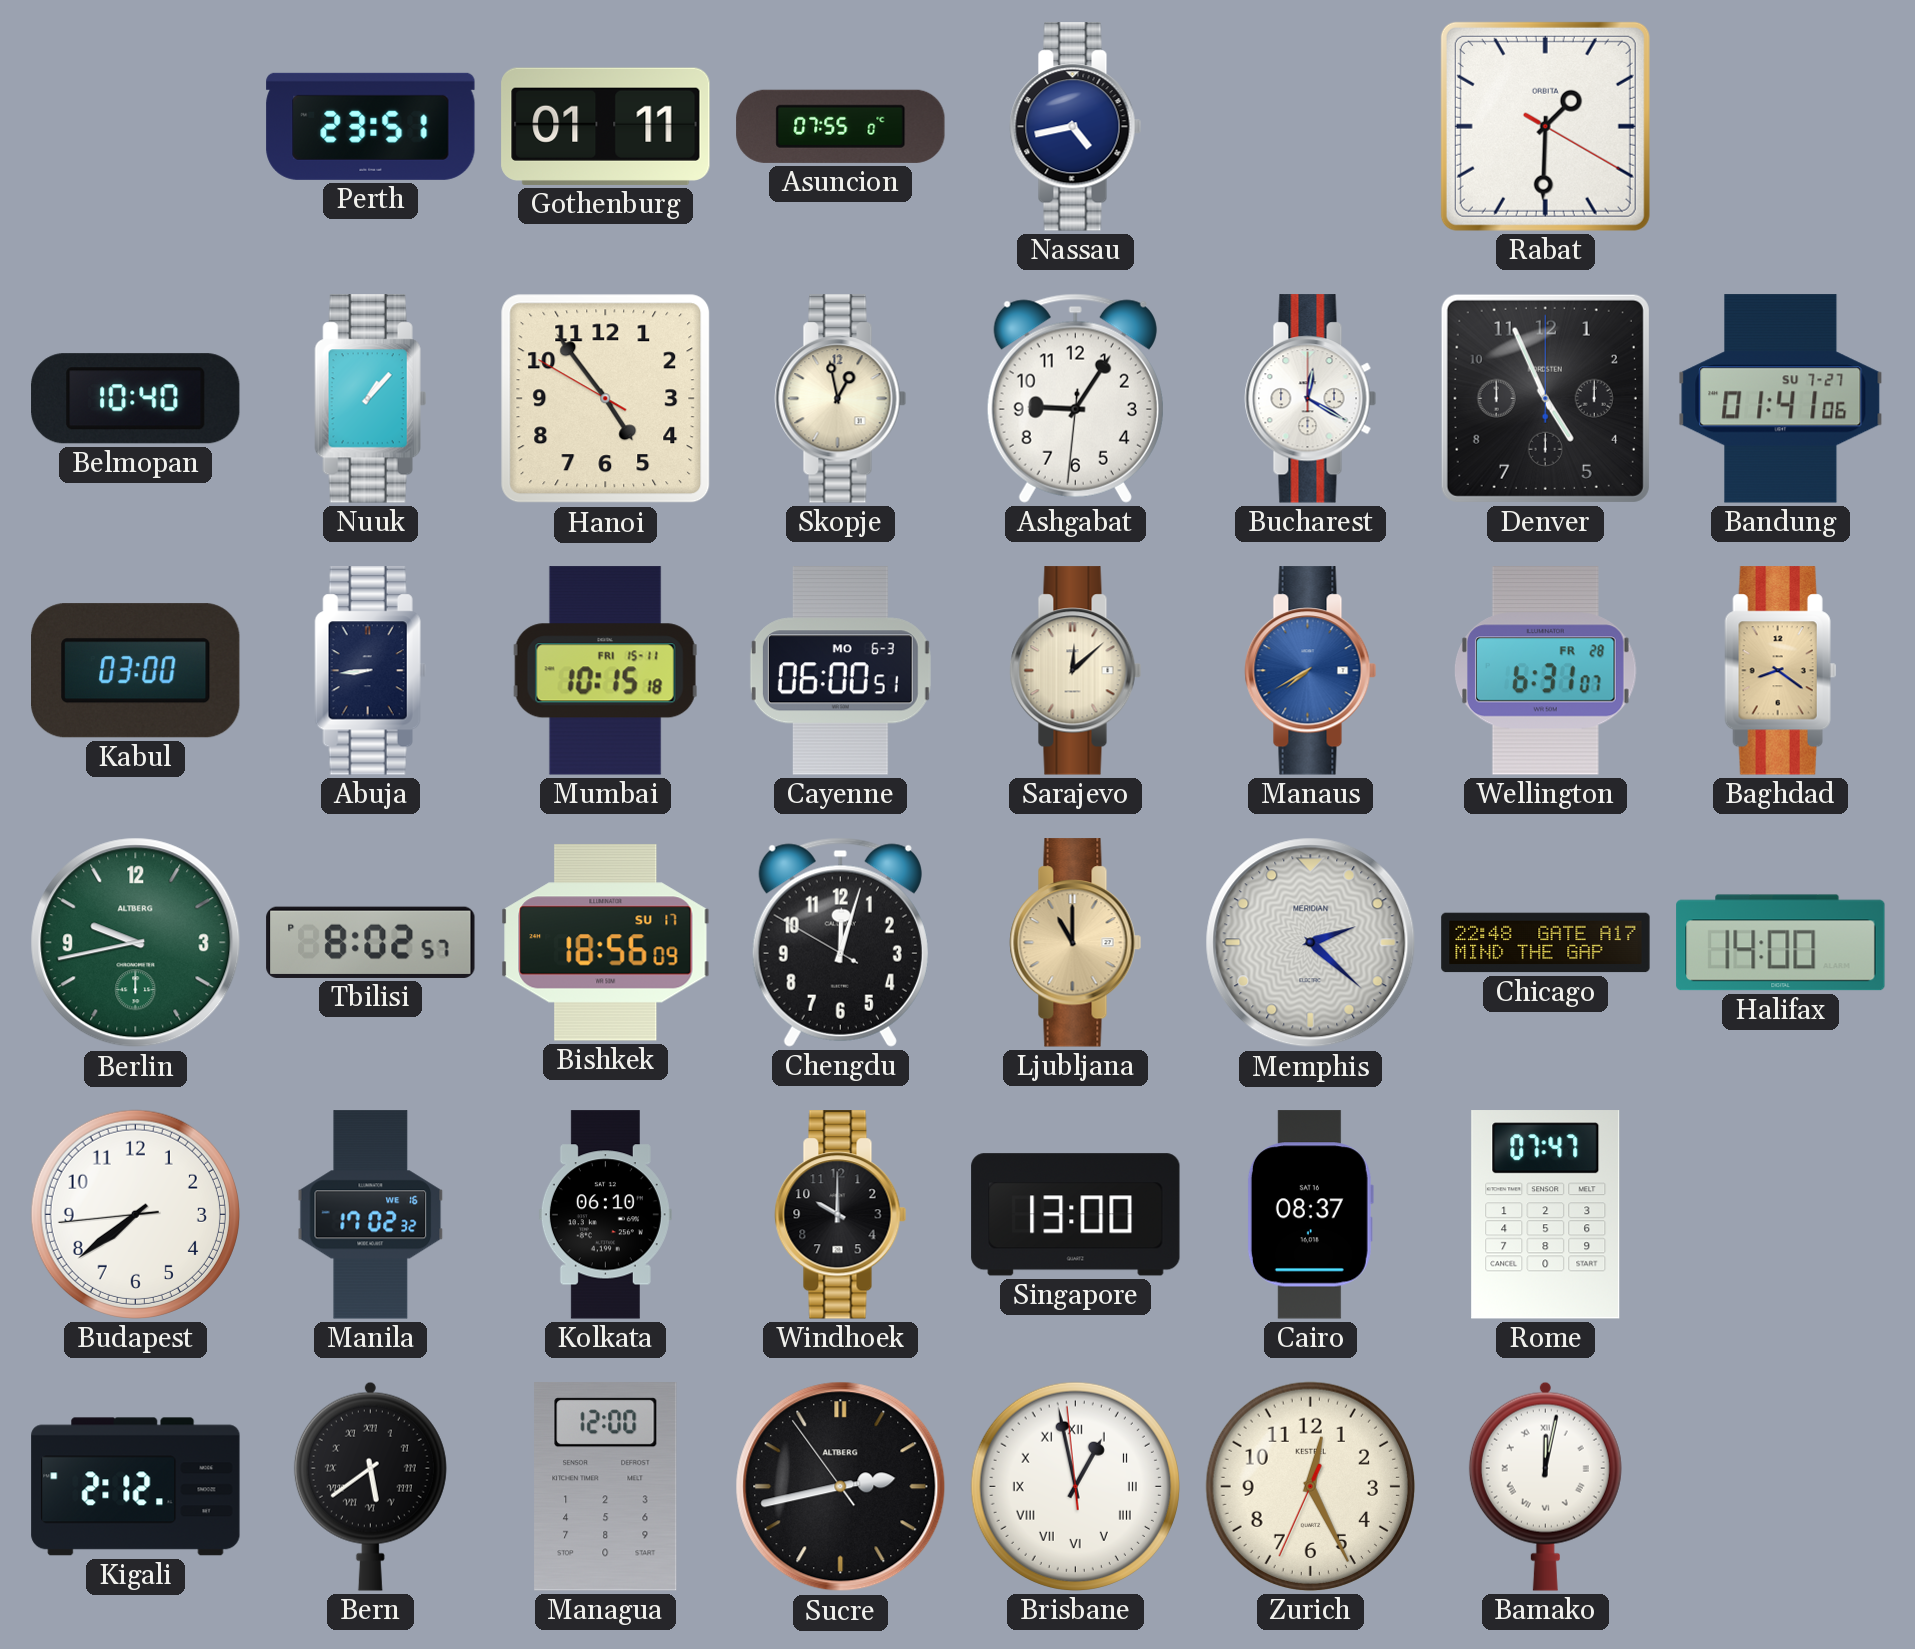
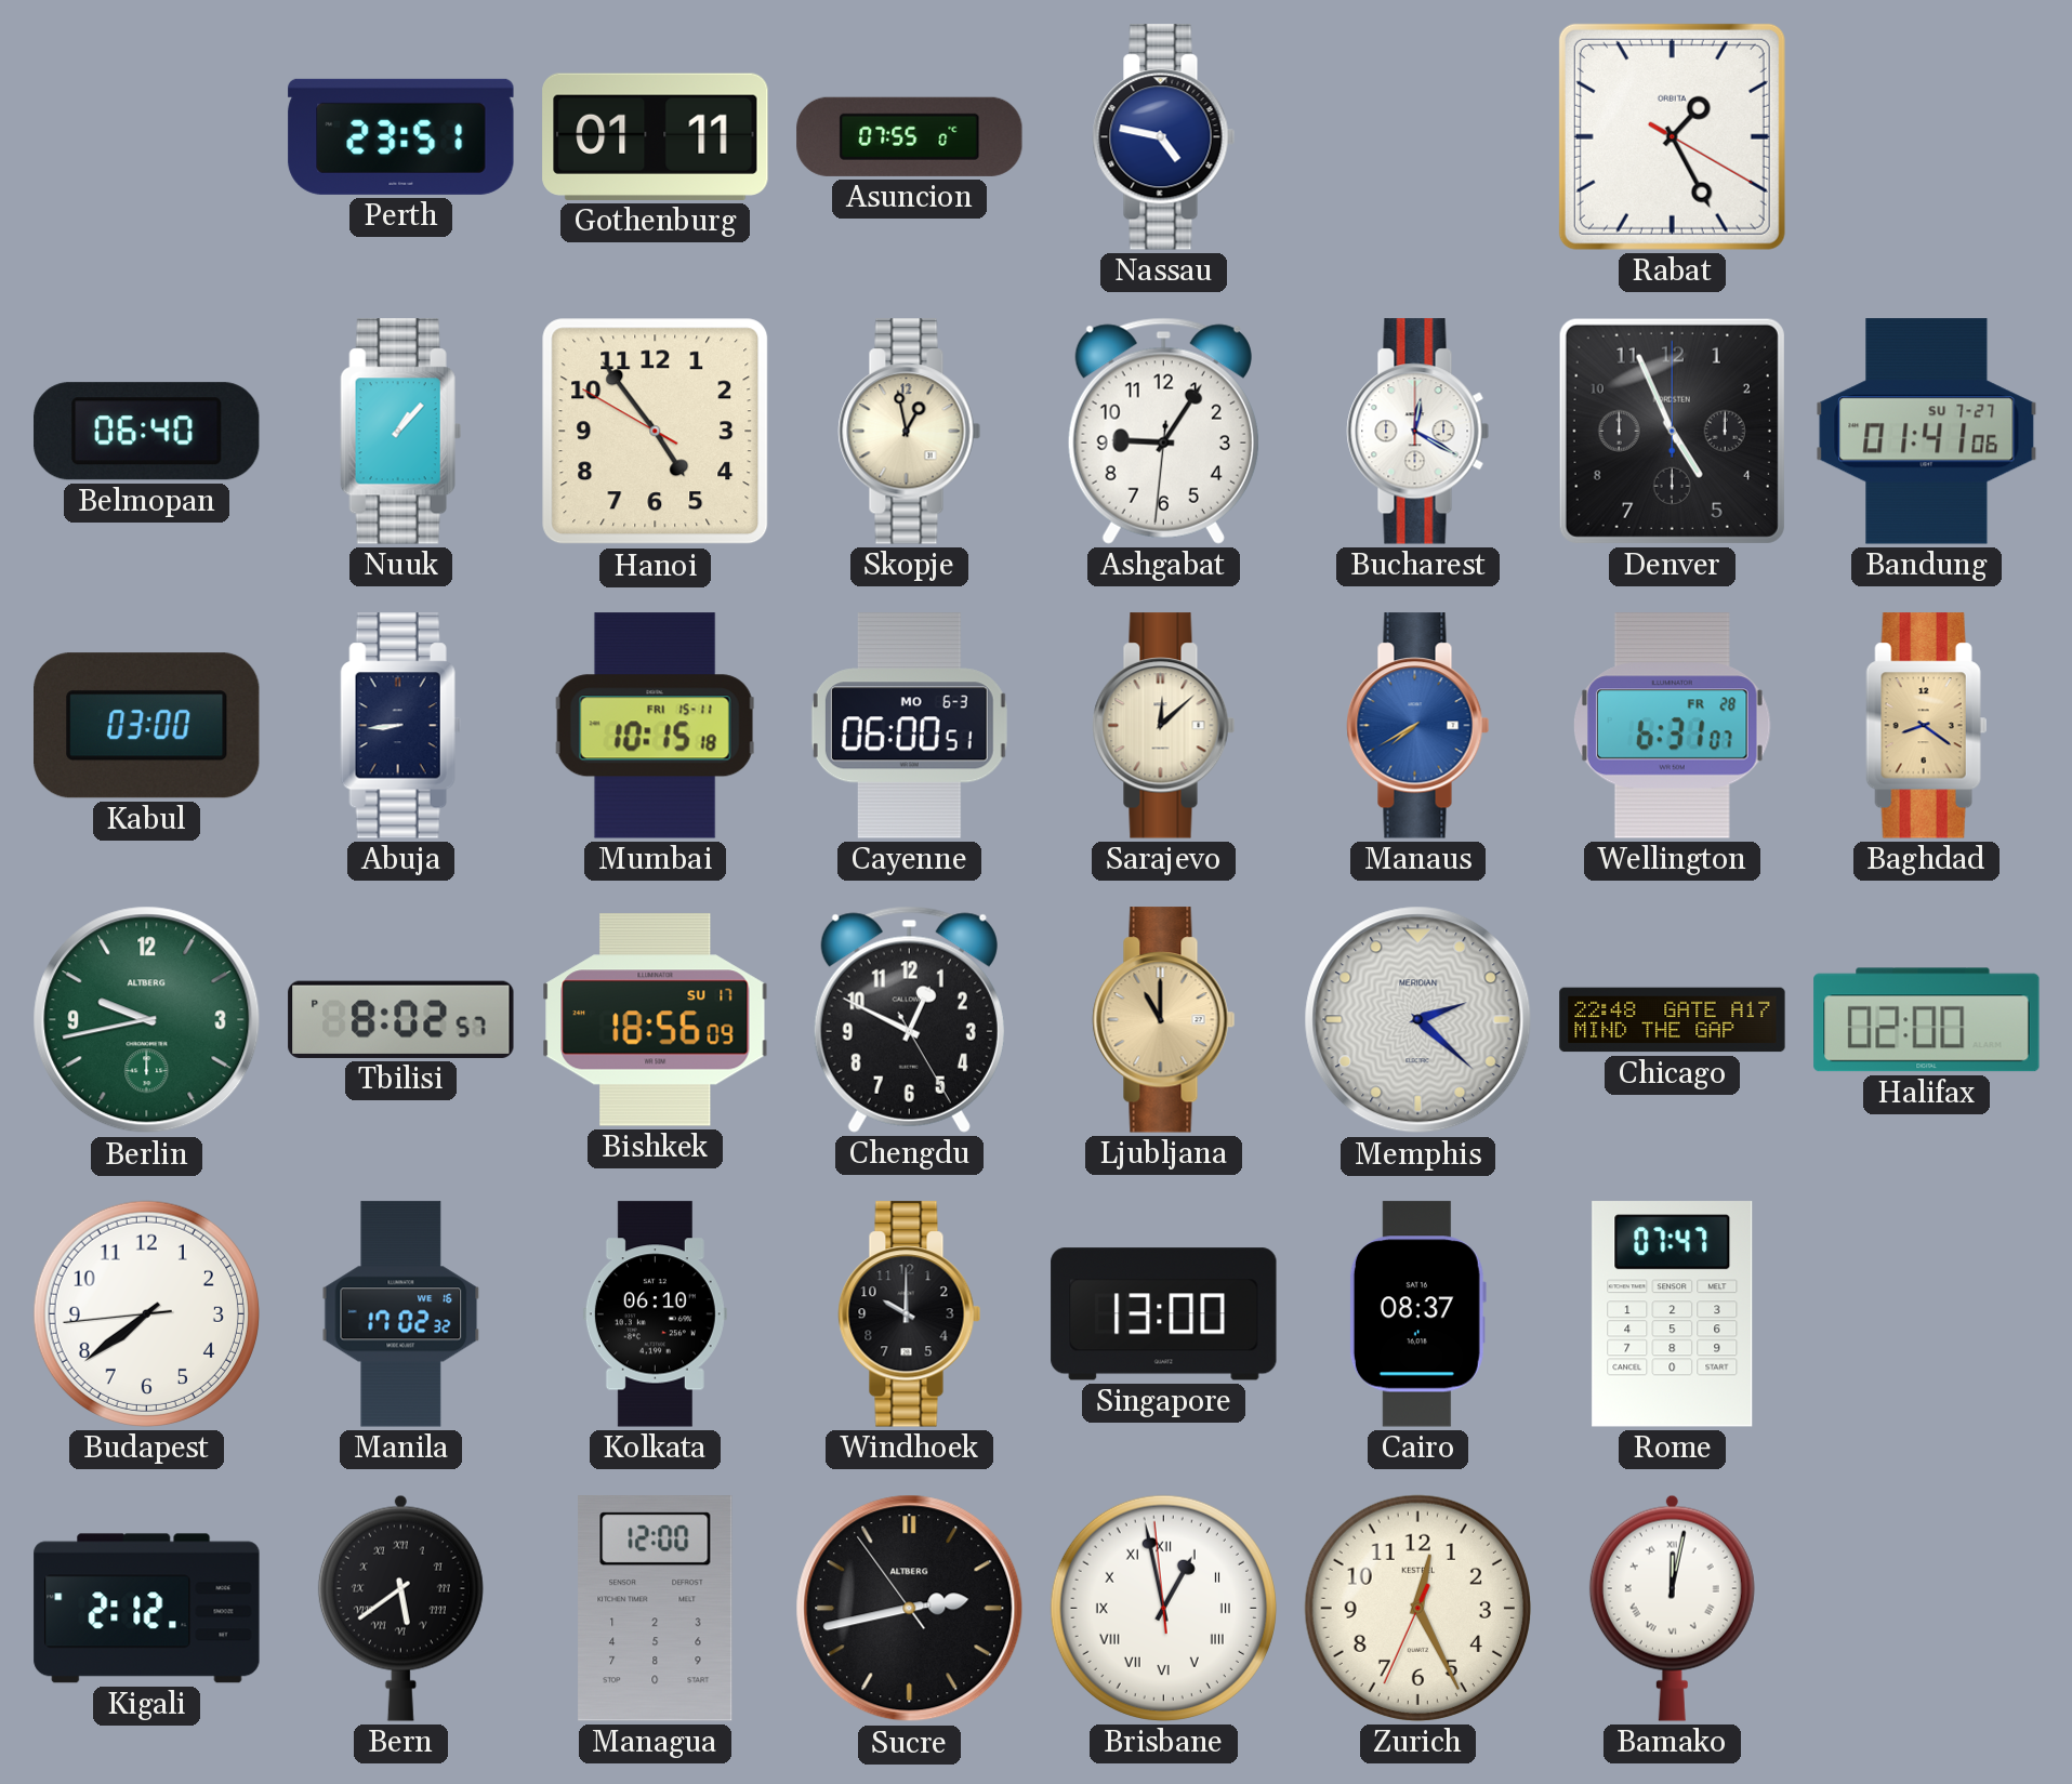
Nassau: 4:43 -> 4:47
Rabat: 1:30 -> 1:25
Belmopan: 10:40 -> 06:40
Chengdu: 12:02 -> 12:49
Halifax: 14:00 -> 02:00
